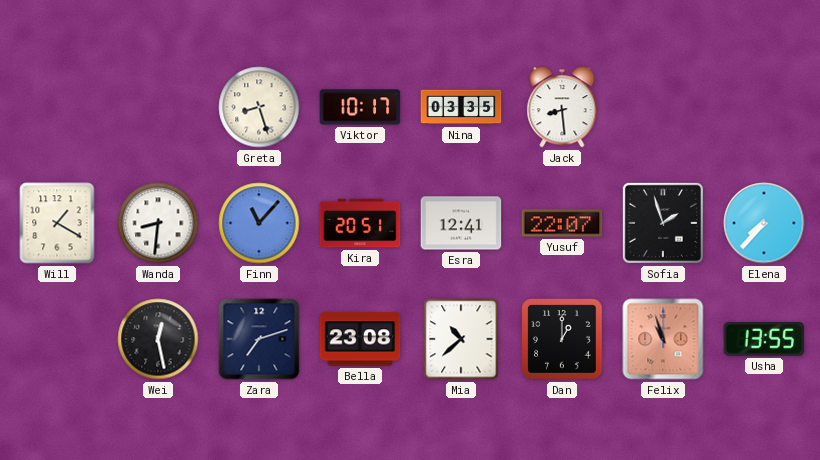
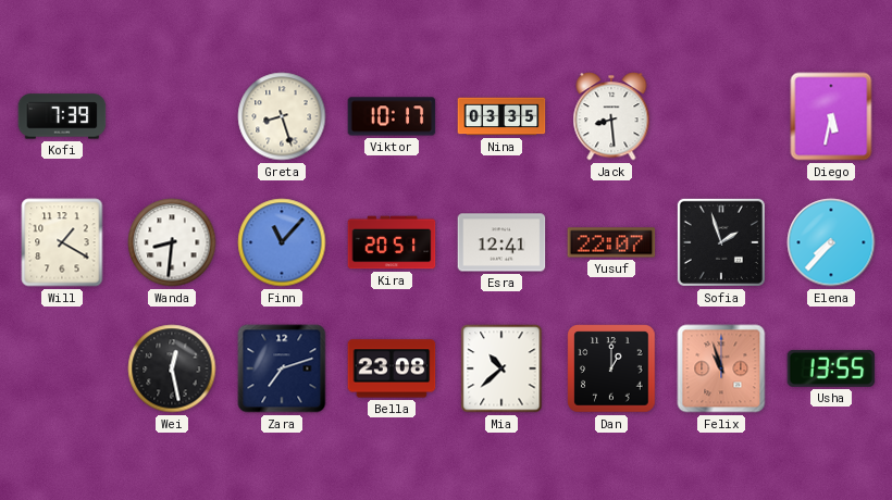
Kofi: none -> 7:39
Diego: none -> 5:32
